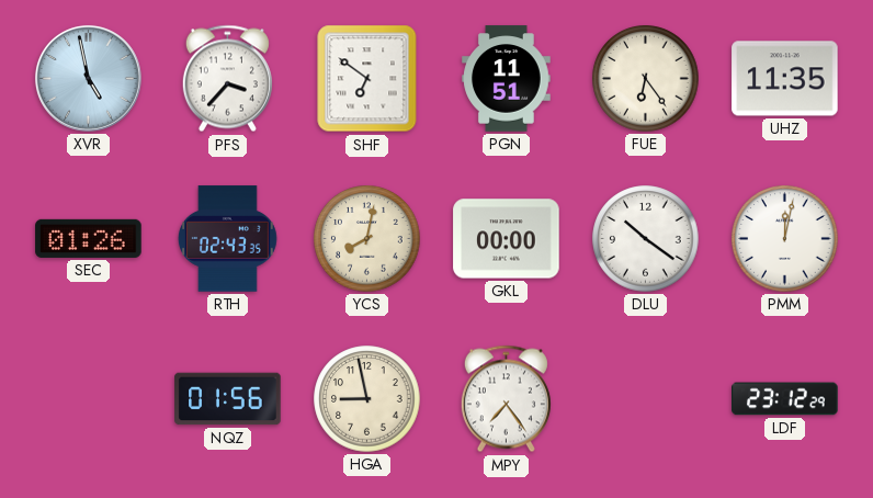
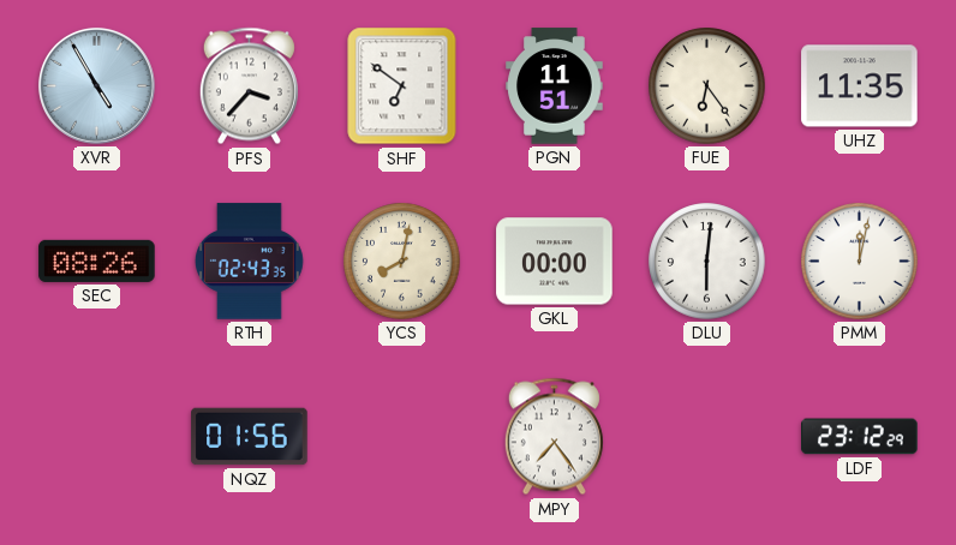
XVR: 4:58 -> 4:55
SEC: 01:26 -> 08:26
DLU: 10:21 -> 6:01
HGA: 8:58 -> none
